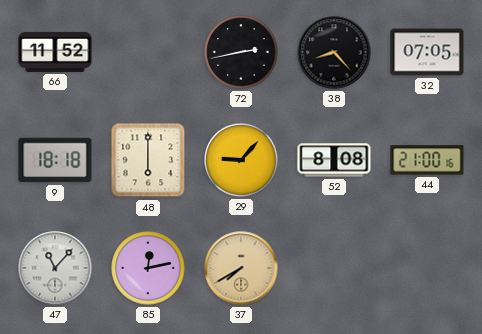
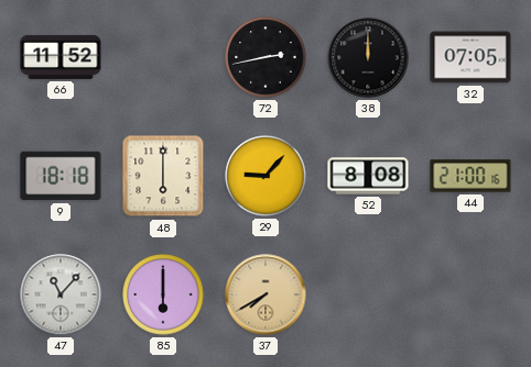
38: 8:23 -> 12:00
85: 12:13 -> 6:00
